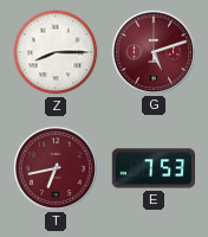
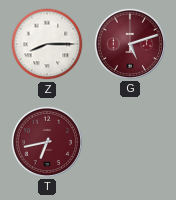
E: 7:53 -> none
